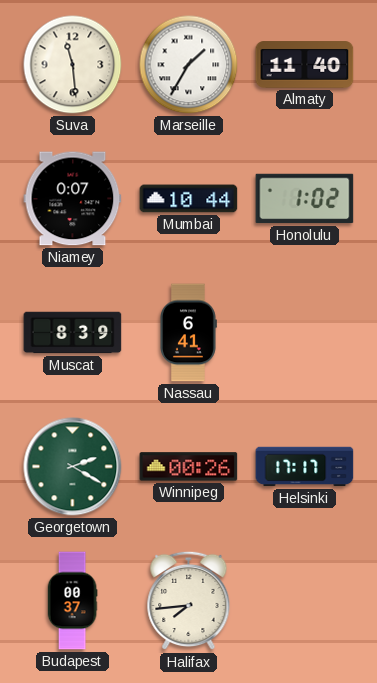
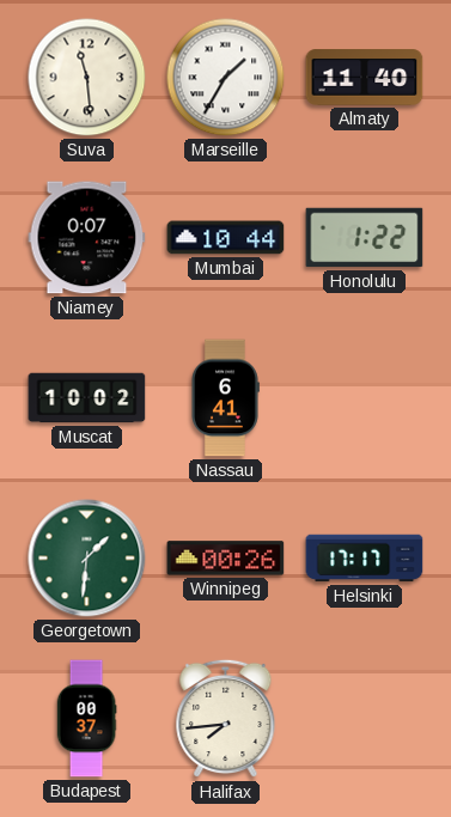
Honolulu: 1:02 -> 1:22
Muscat: 8:39 -> 10:02
Georgetown: 2:20 -> 1:31
